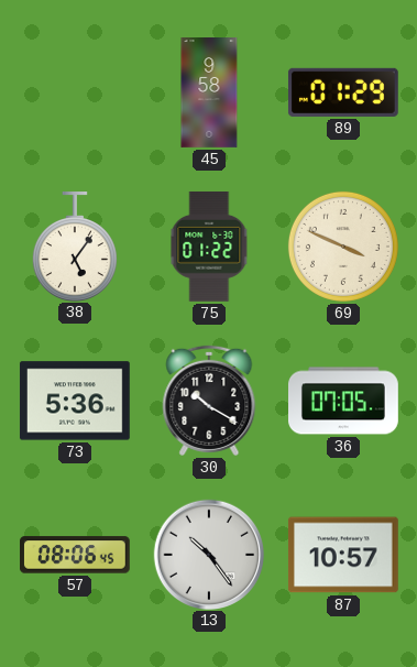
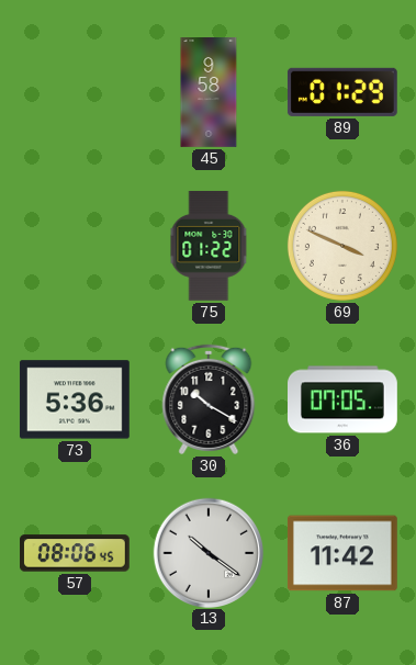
38: 5:06 -> none
13: 10:24 -> 10:21
87: 10:57 -> 11:42
